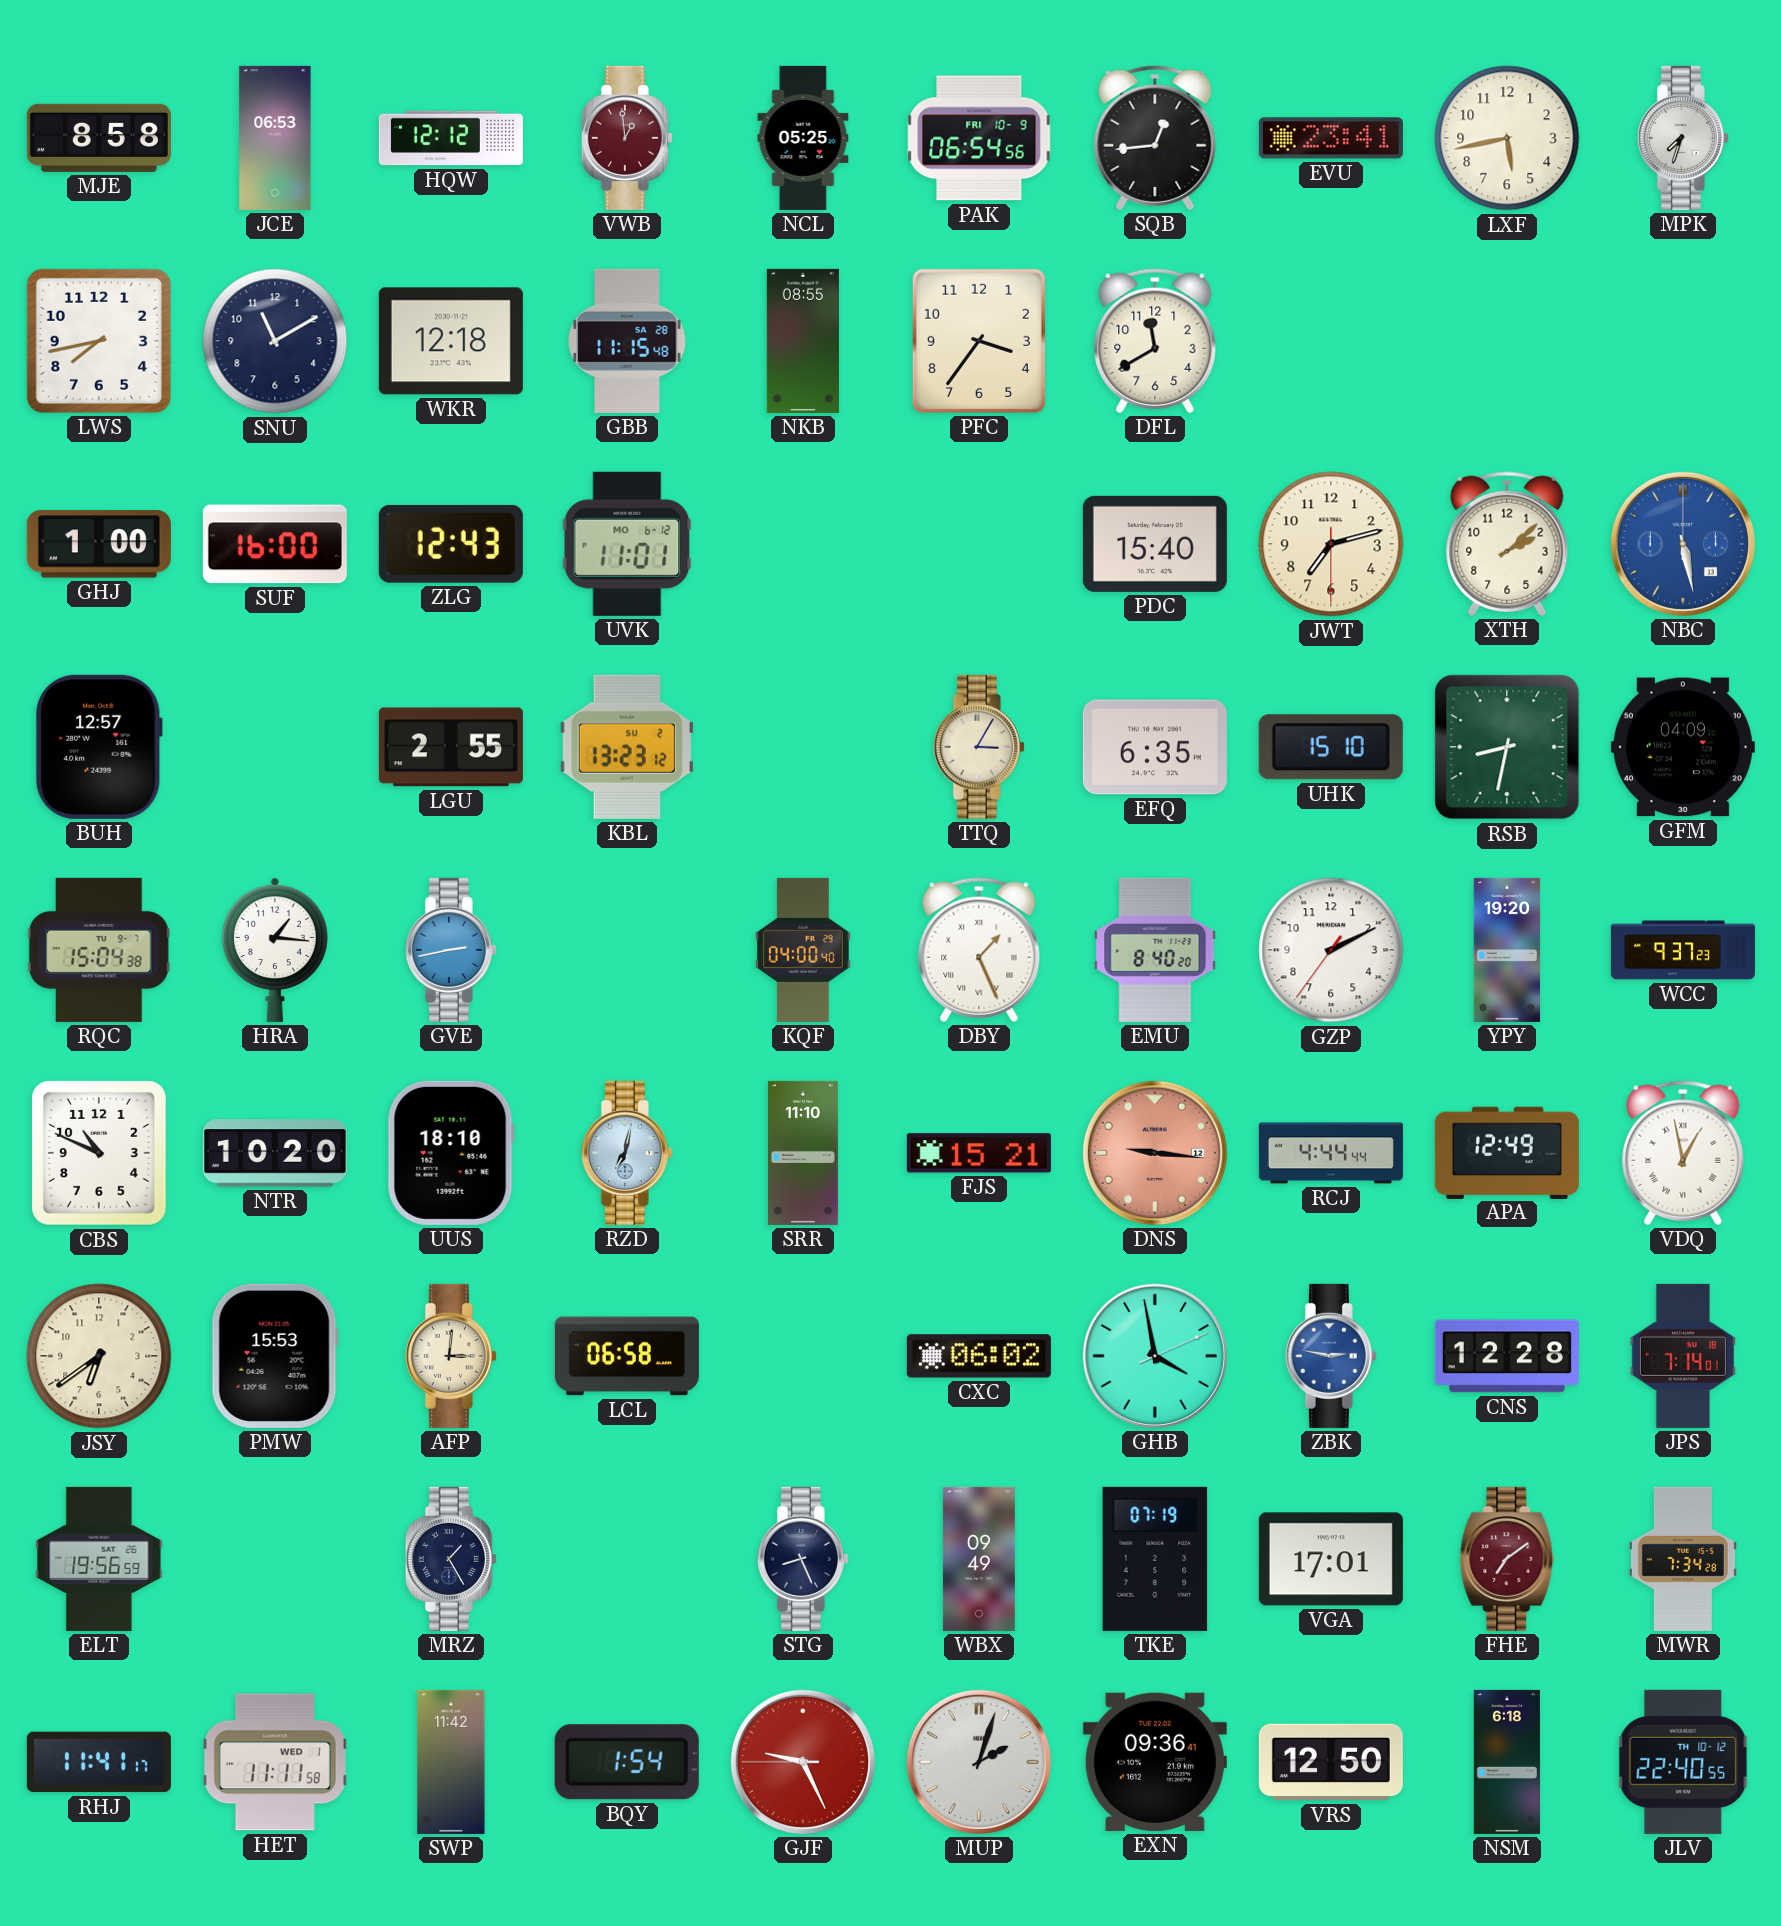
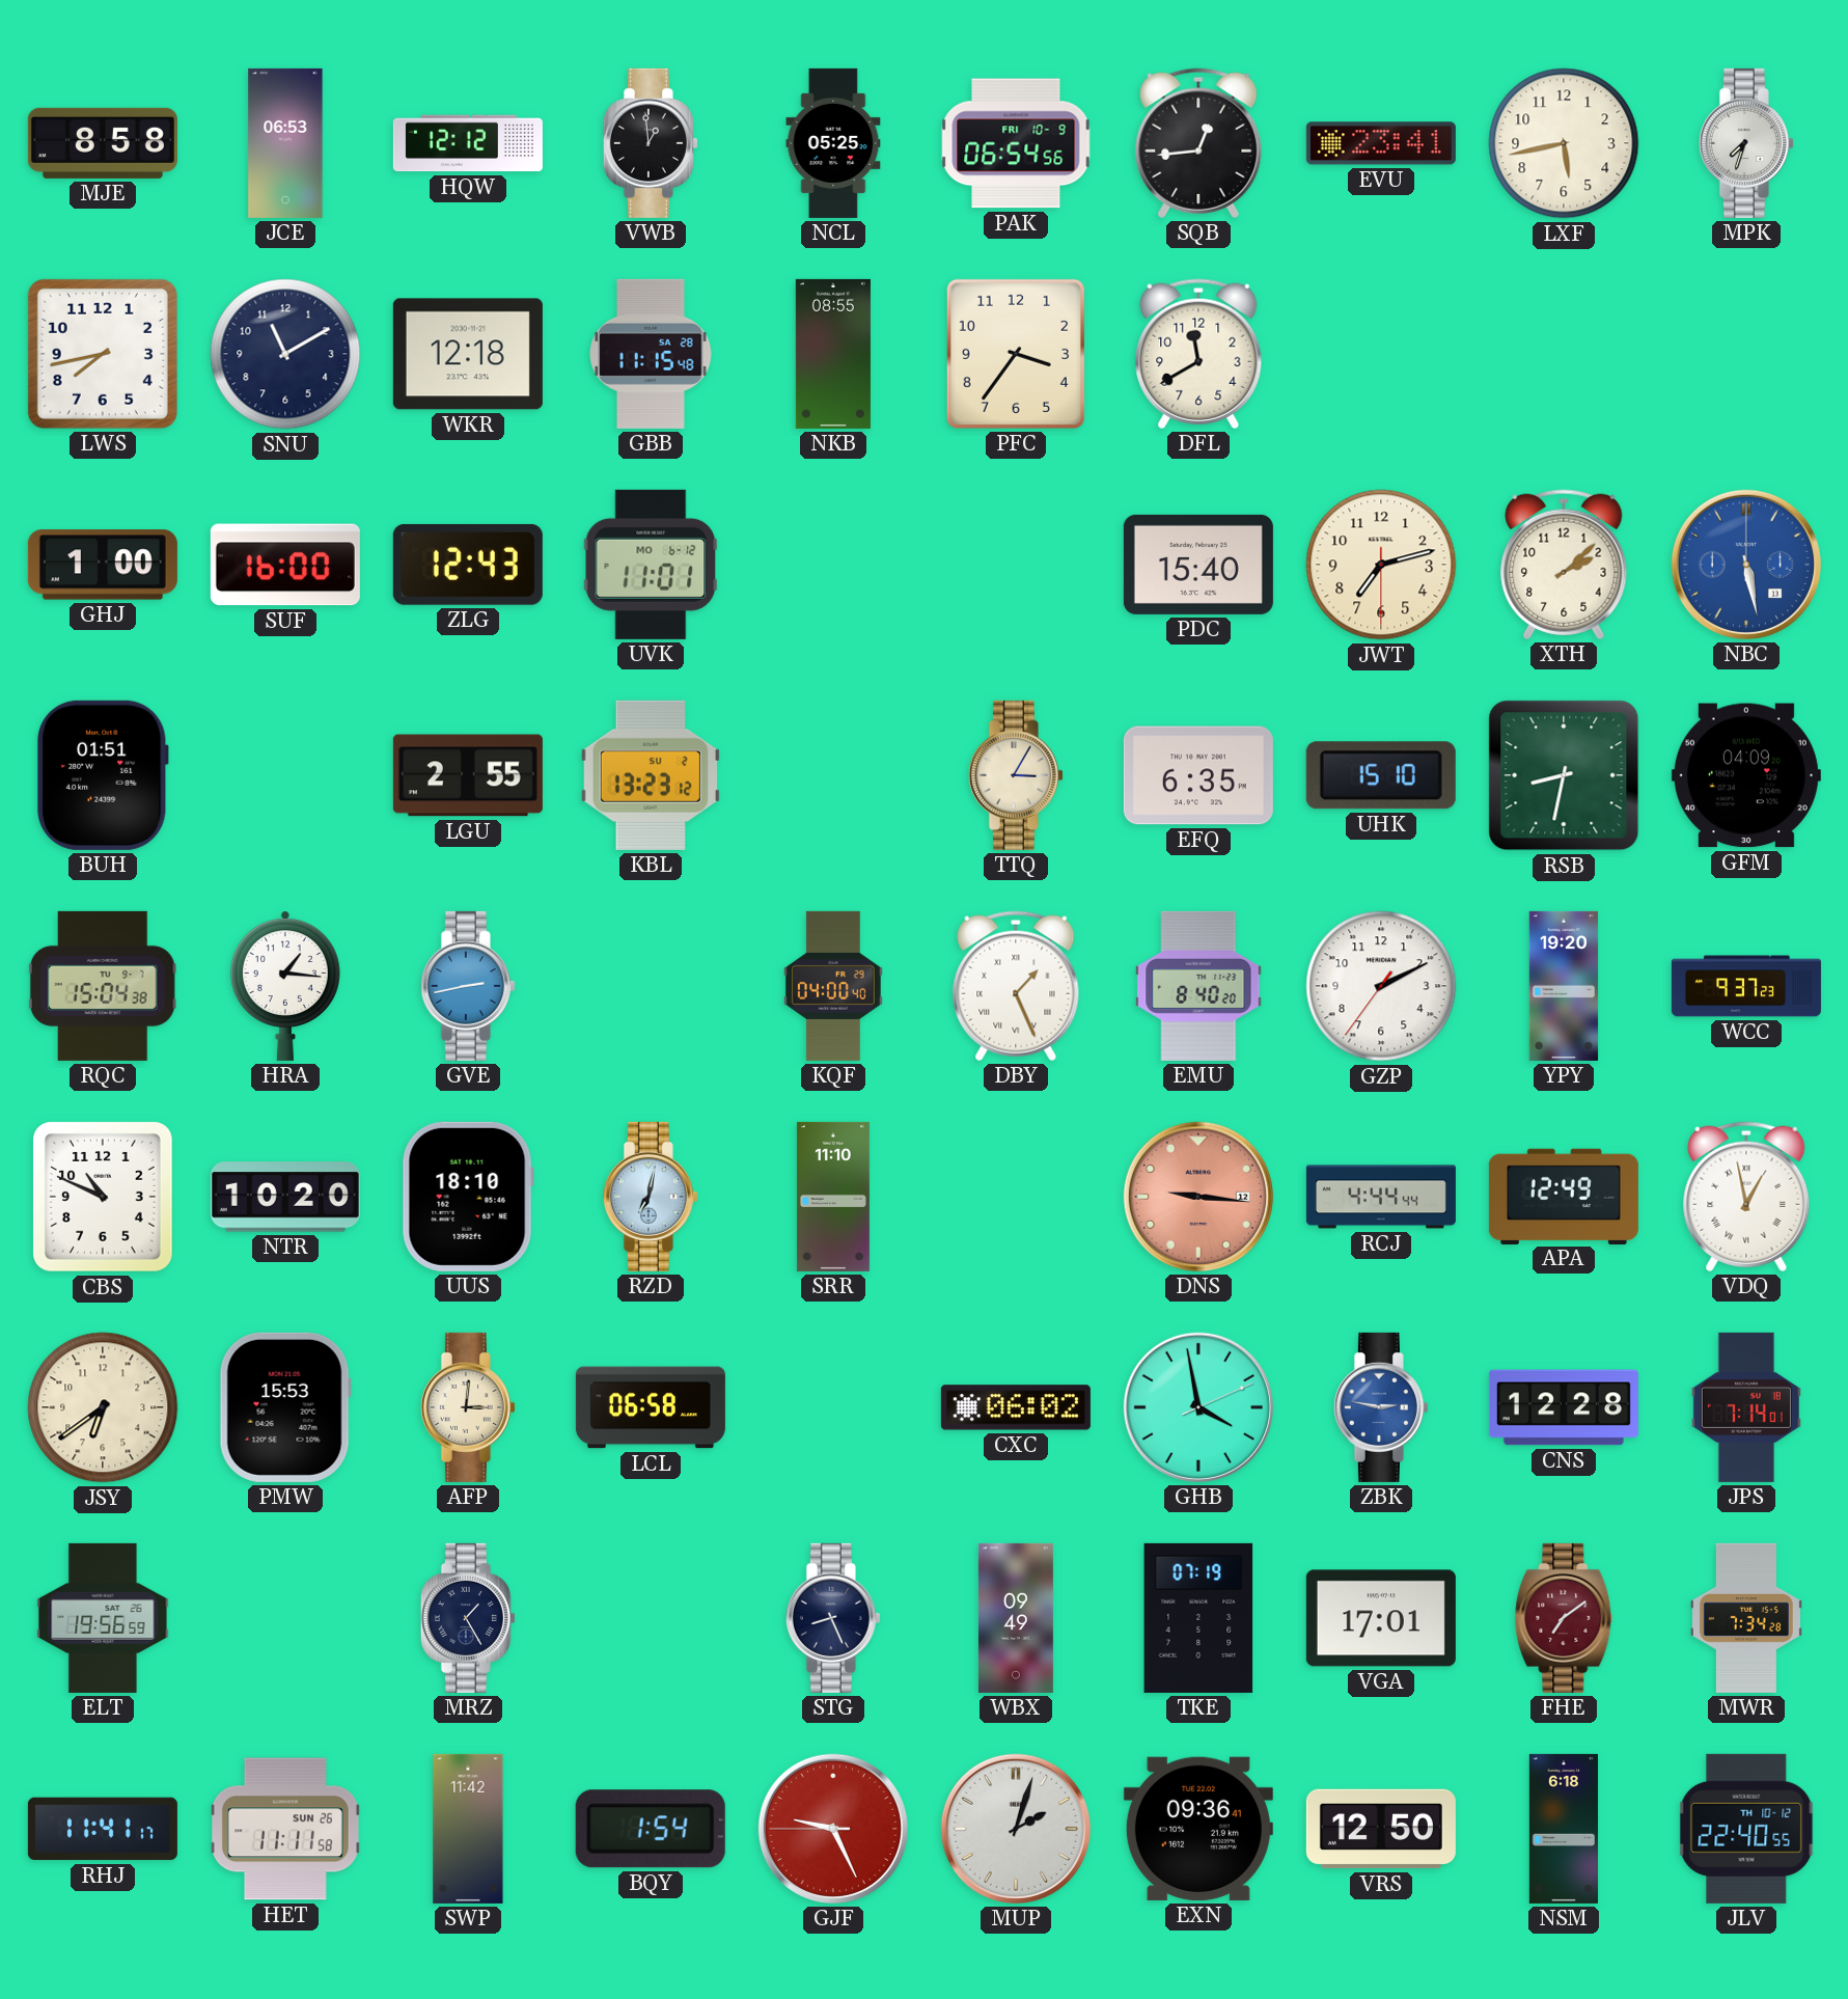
VWB dial: burgundy -> black
BUH: 12:57 -> 01:51
FJS: 15:21 -> none
HET date: WED 1 -> SUN 26
